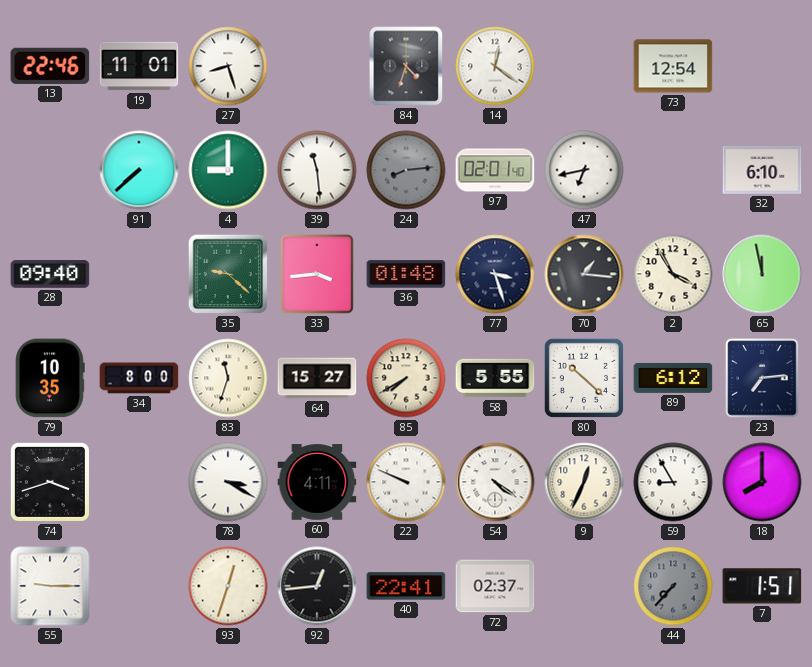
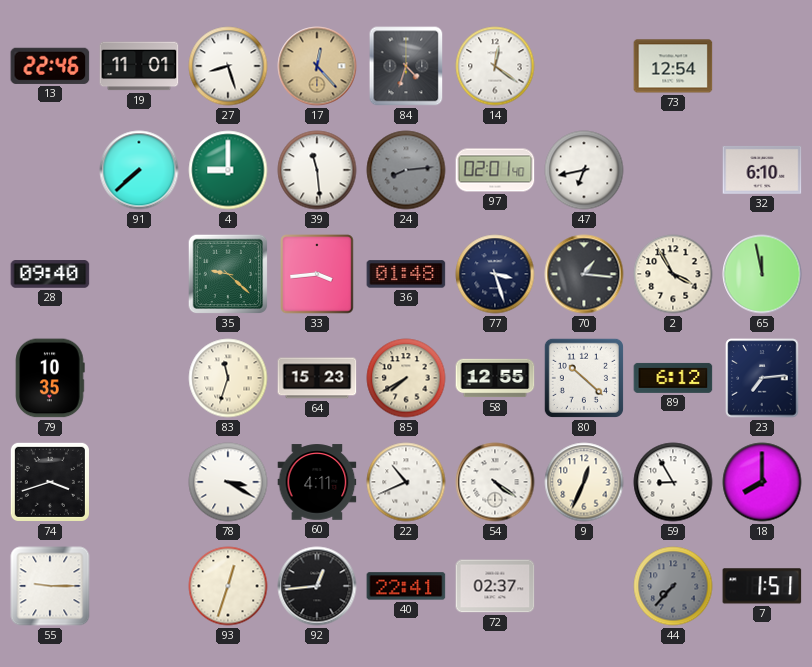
17: none -> 12:23
34: 8:00 -> none
64: 15:27 -> 15:23
58: 5:55 -> 12:55
22: 9:49 -> 10:41
